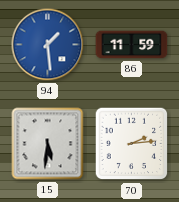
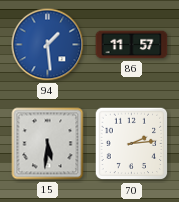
86: 11:59 -> 11:57
